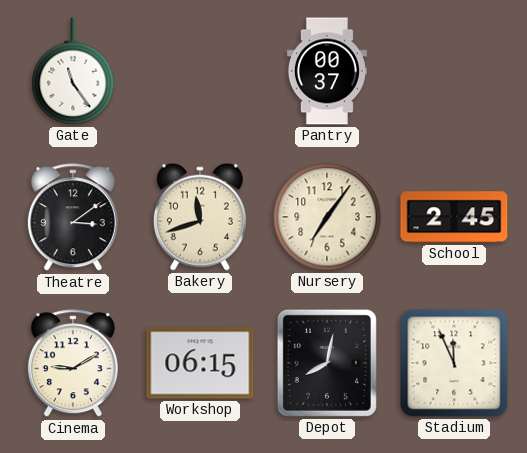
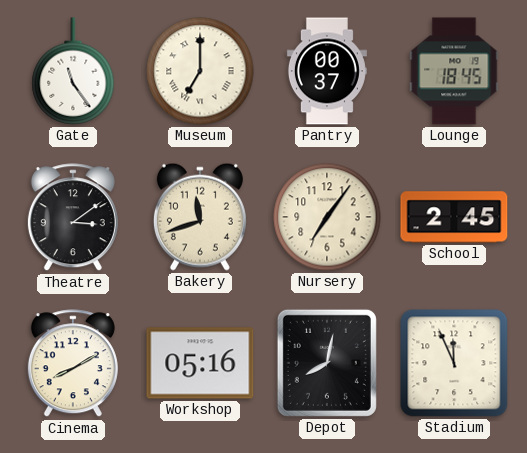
Museum: none -> 7:00
Lounge: none -> 18:45
Cinema: 9:10 -> 8:10
Workshop: 06:15 -> 05:16
